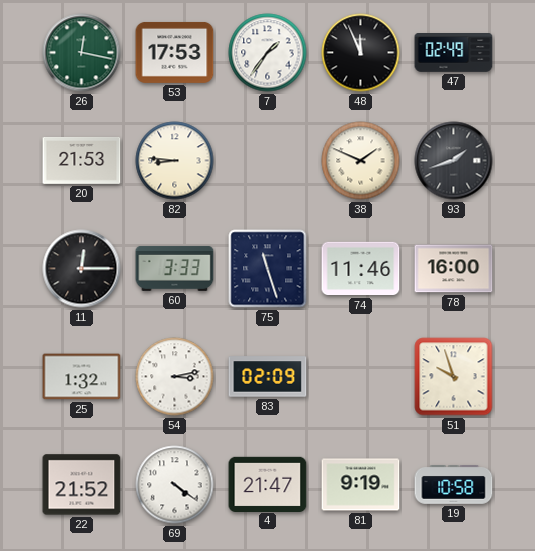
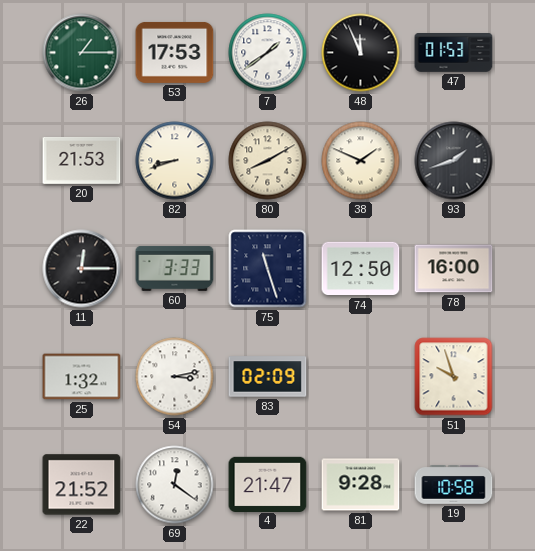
26: 12:17 -> 1:15
7: 1:36 -> 1:39
47: 02:49 -> 01:53
82: 8:46 -> 8:42
80: none -> 8:10
74: 11:46 -> 12:50
69: 4:21 -> 12:21
81: 9:19 -> 9:28
